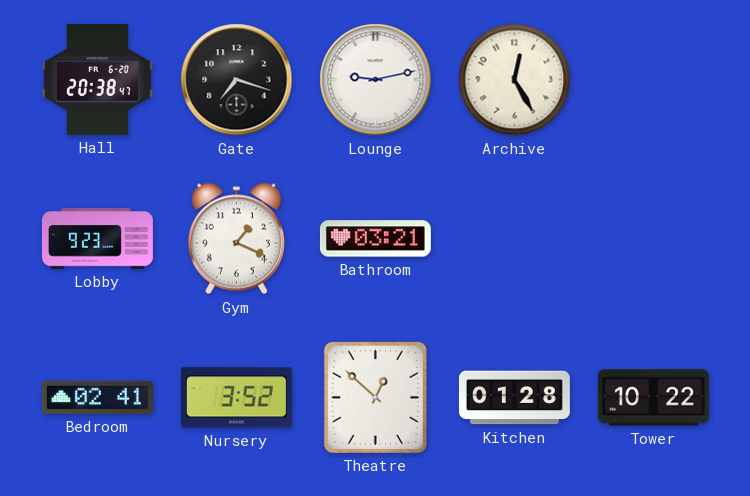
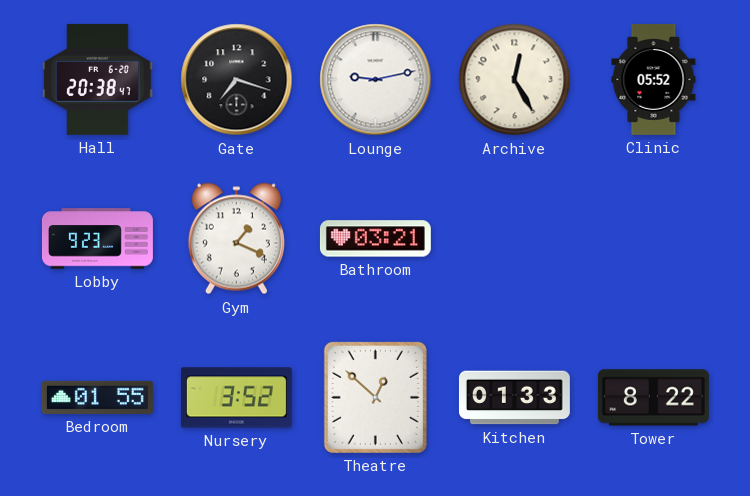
Clinic: none -> 05:52
Bedroom: 02:41 -> 01:55
Kitchen: 01:28 -> 01:33
Tower: 10:22 -> 8:22
